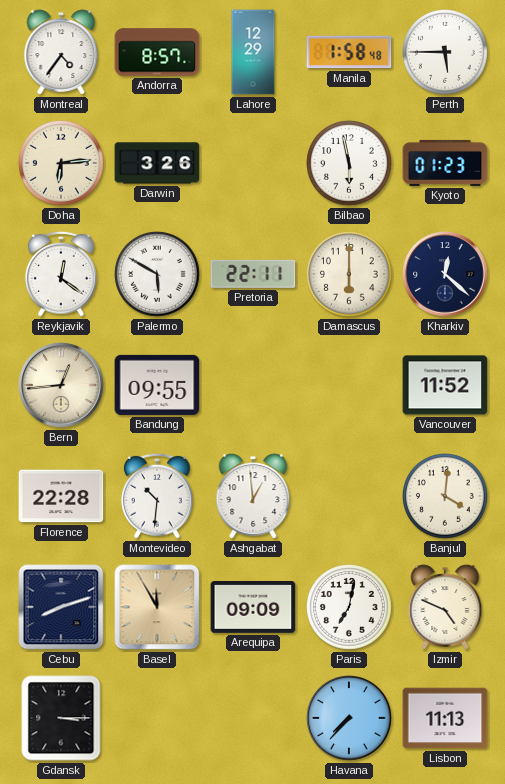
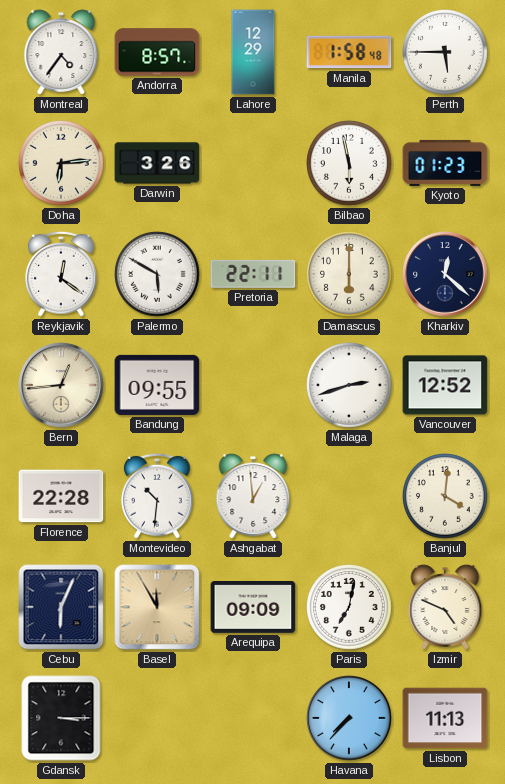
Malaga: none -> 2:42
Vancouver: 11:52 -> 12:52
Cebu: 8:12 -> 6:04
